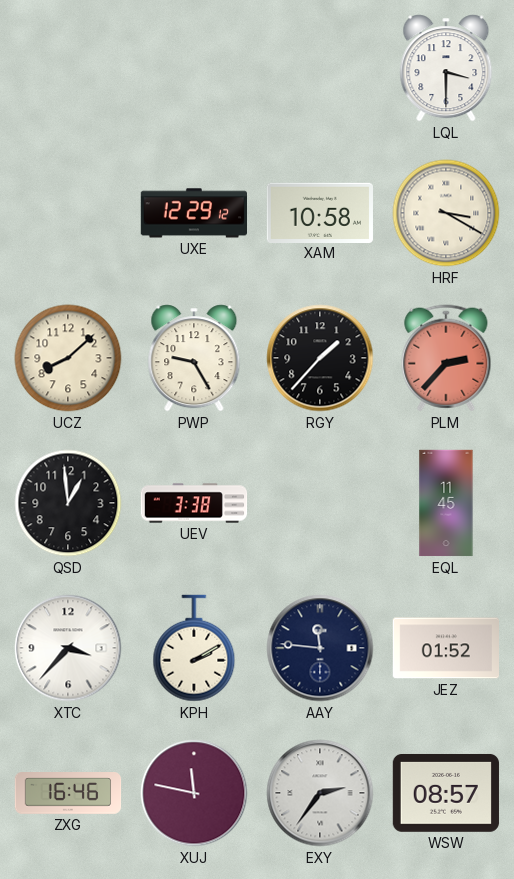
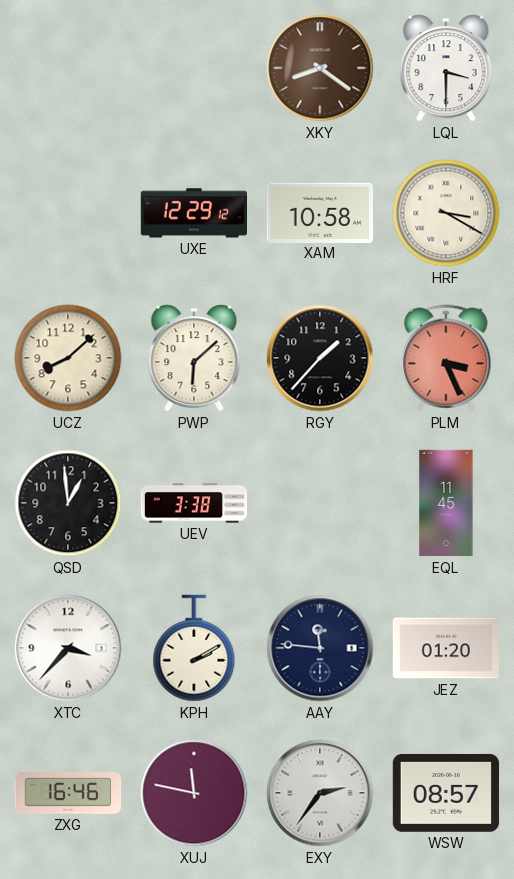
XKY: none -> 8:21
PWP: 9:25 -> 6:08
PLM: 2:37 -> 3:26
JEZ: 01:52 -> 01:20
